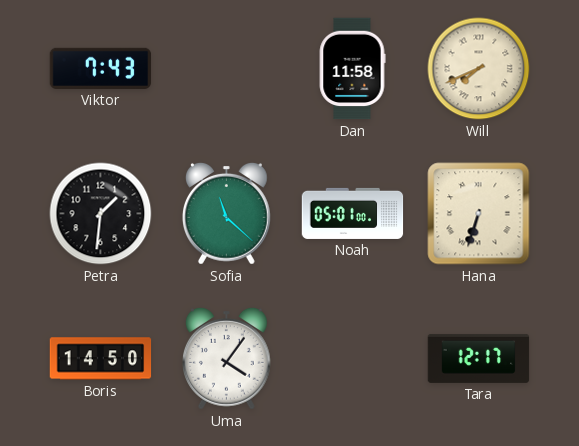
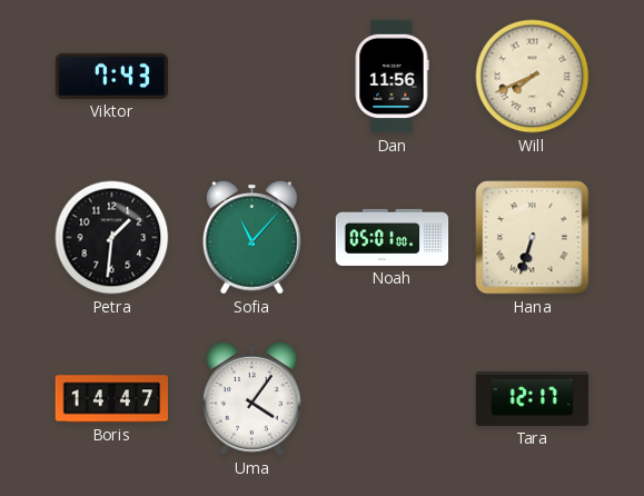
Dan: 11:58 -> 11:56
Sofia: 11:22 -> 11:07
Boris: 14:50 -> 14:47
